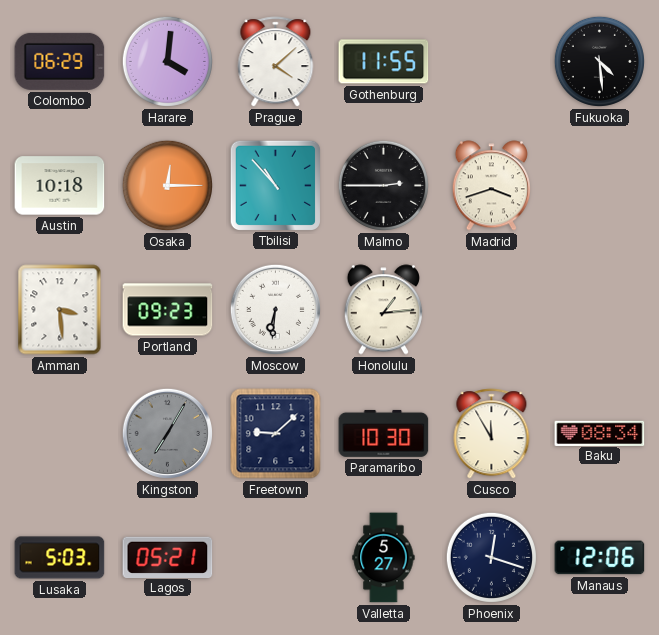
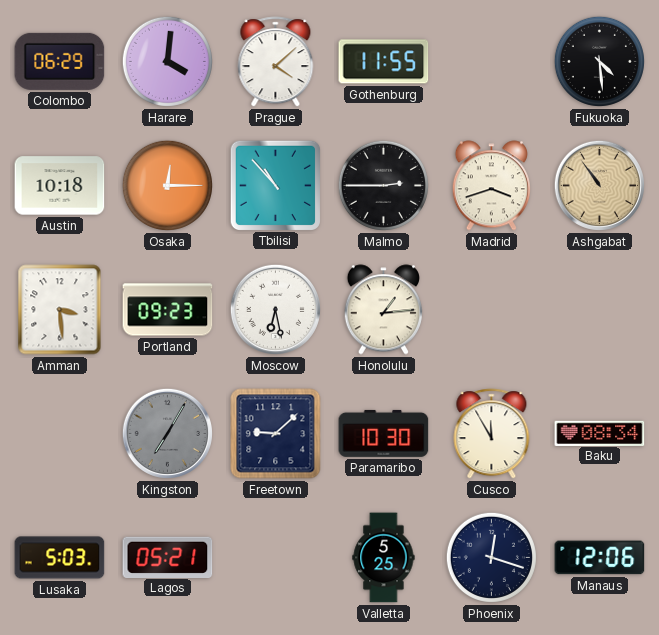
Ashgabat: none -> 10:54
Moscow: 6:31 -> 6:28
Valletta: 5:27 -> 5:25
